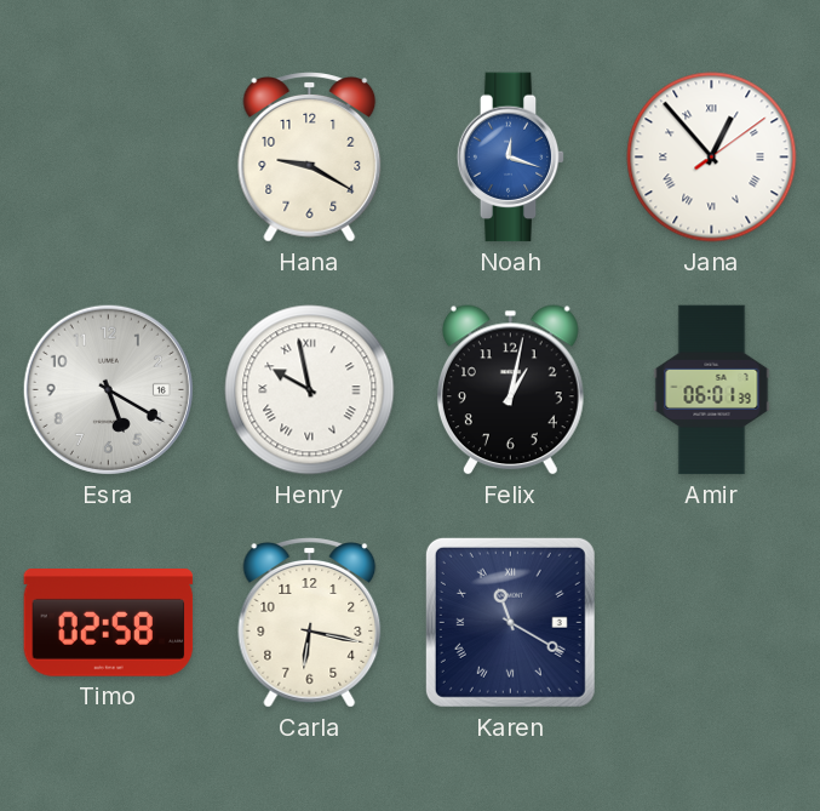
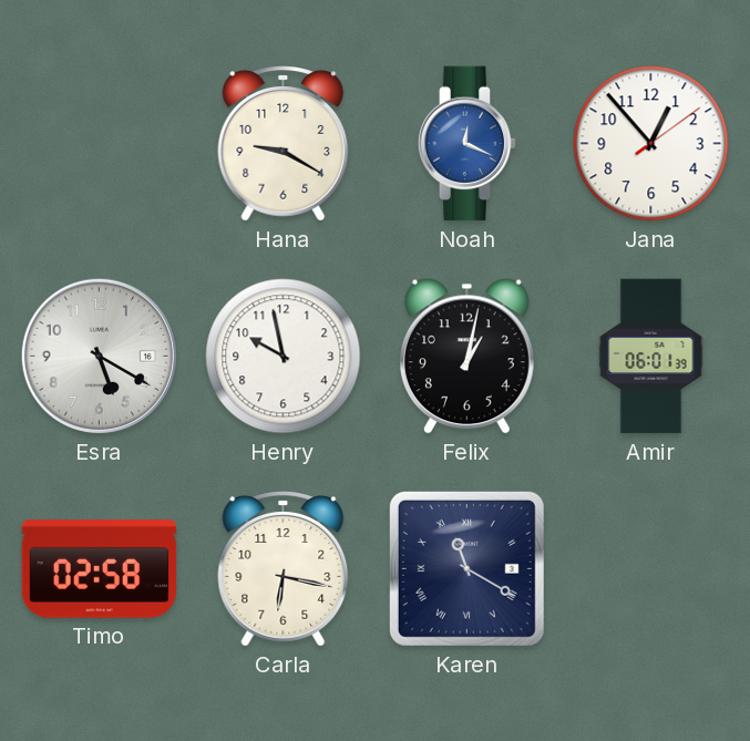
Noah: 12:18 -> 12:19
Jana numerals: Roman -> Arabic
Henry numerals: Roman -> Arabic
